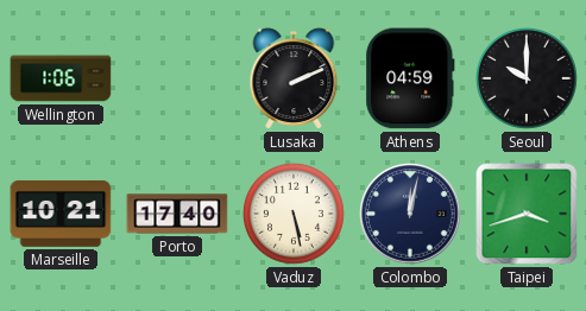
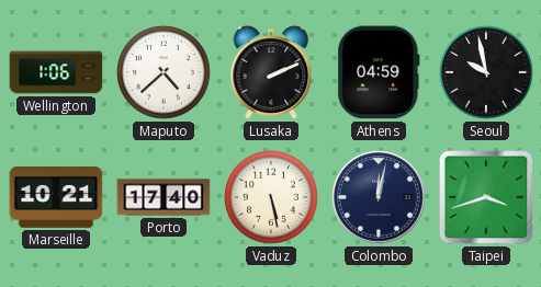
Maputo: none -> 4:38
Seoul: 10:00 -> 9:58
